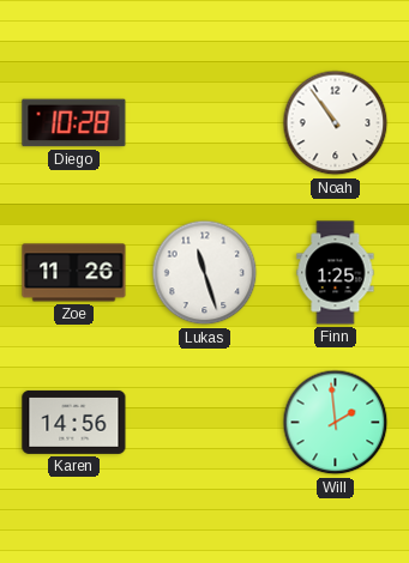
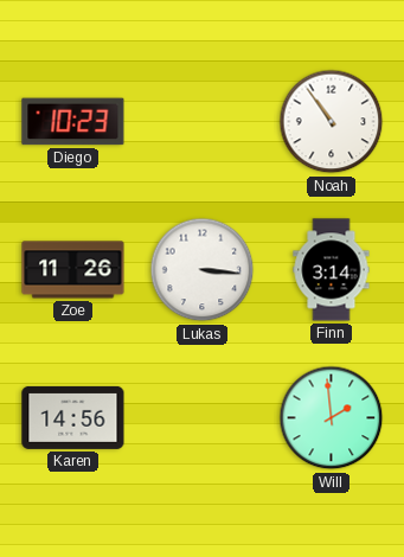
Diego: 10:28 -> 10:23
Lukas: 11:27 -> 3:16
Finn: 1:25 -> 3:14
